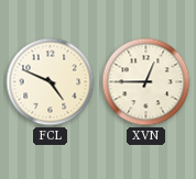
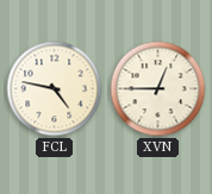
FCL: 4:49 -> 4:47
